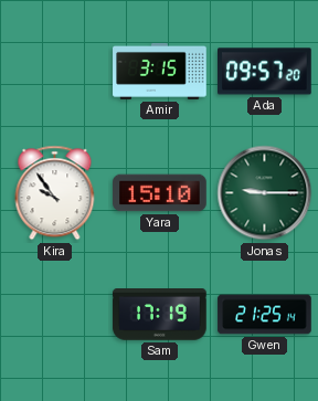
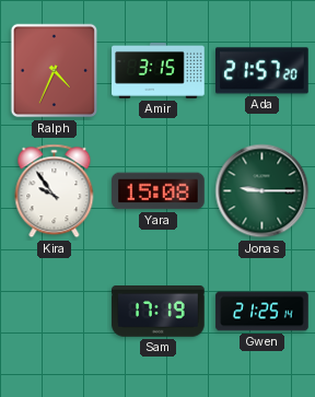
Ralph: none -> 4:34
Ada: 09:57 -> 21:57
Yara: 15:10 -> 15:08
